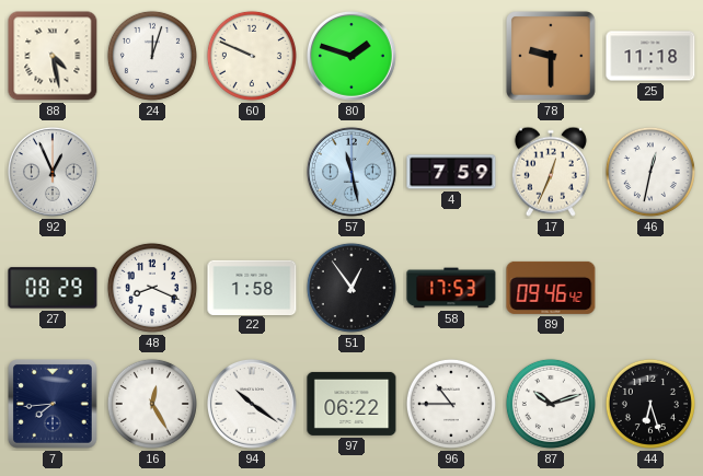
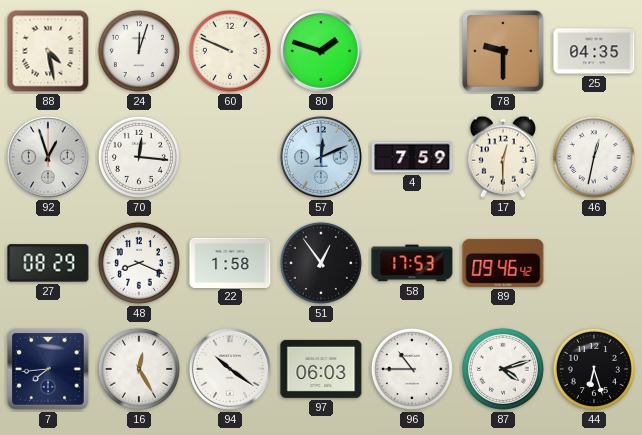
25: 11:18 -> 04:35
92: 12:56 -> 12:57
70: none -> 12:16
57: 11:28 -> 12:11
17: 12:34 -> 12:30
97: 06:22 -> 06:03
87: 10:12 -> 4:12
